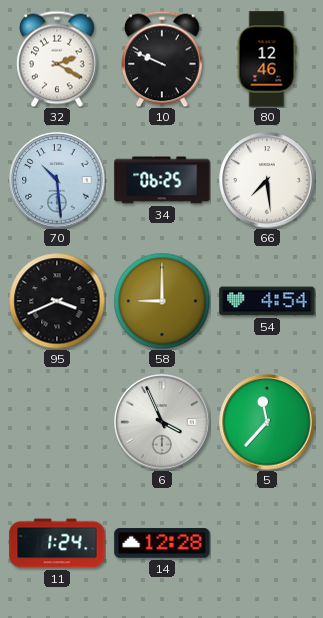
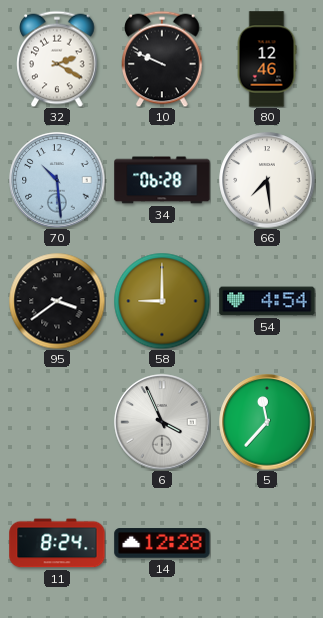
34: 06:25 -> 06:28
95: 3:41 -> 3:39
11: 1:24 -> 8:24
